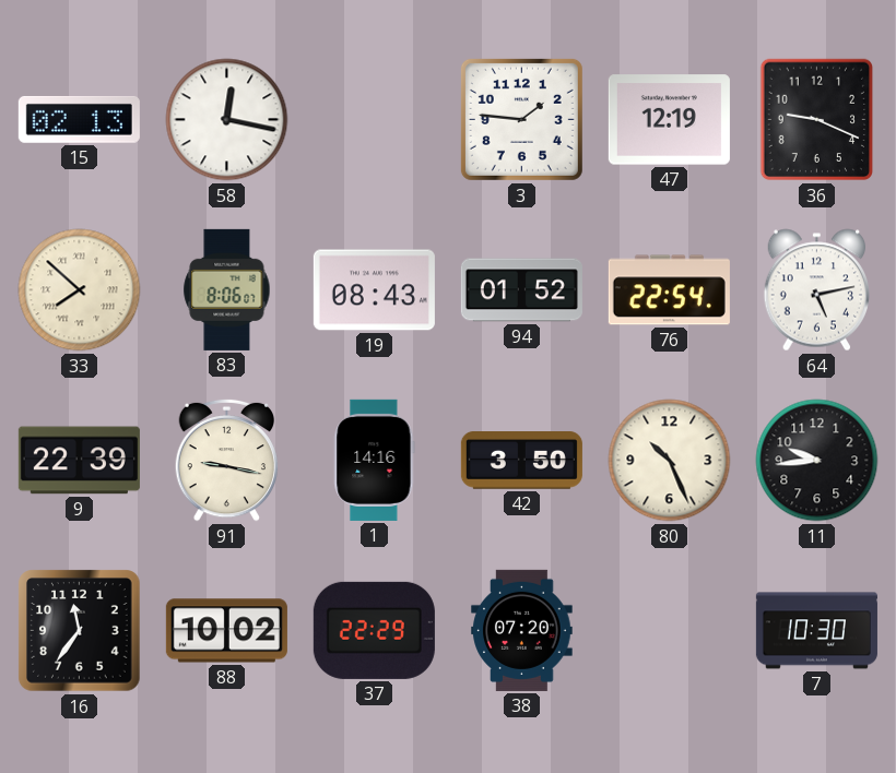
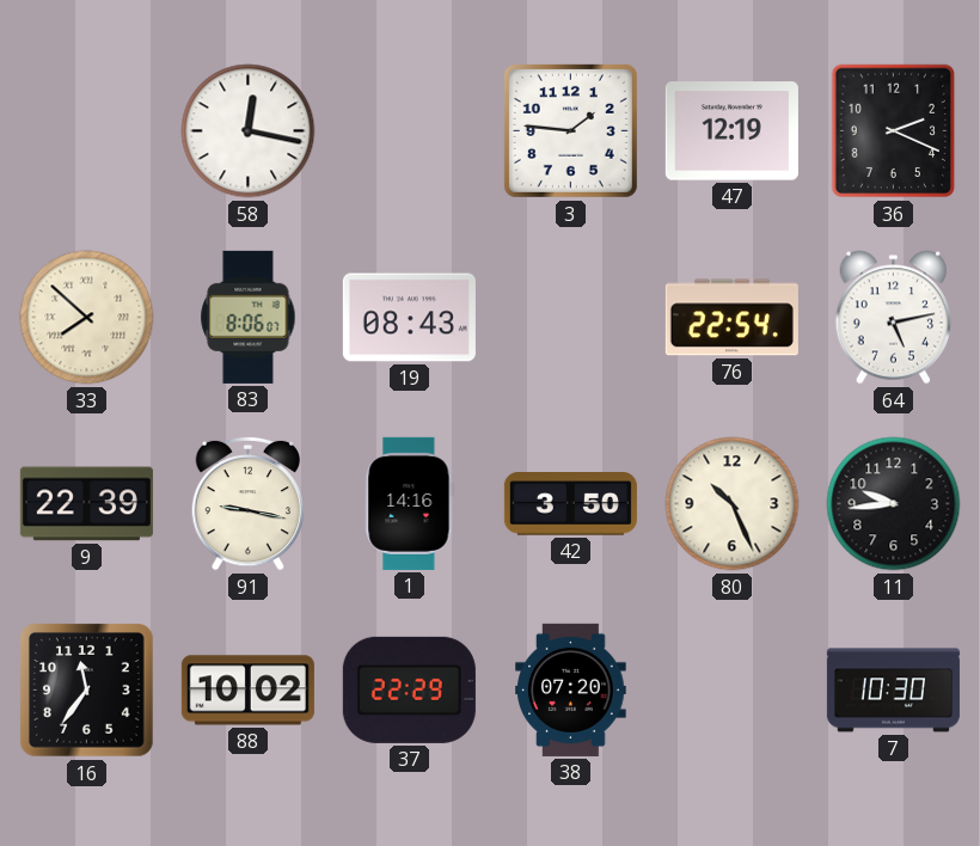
15: 02:13 -> none
36: 9:19 -> 2:19
94: 01:52 -> none
